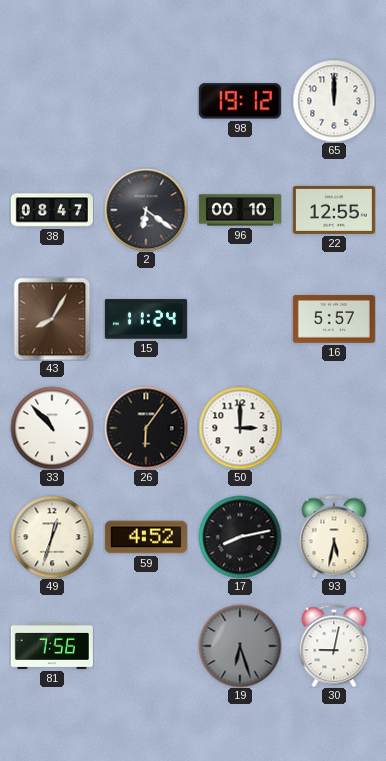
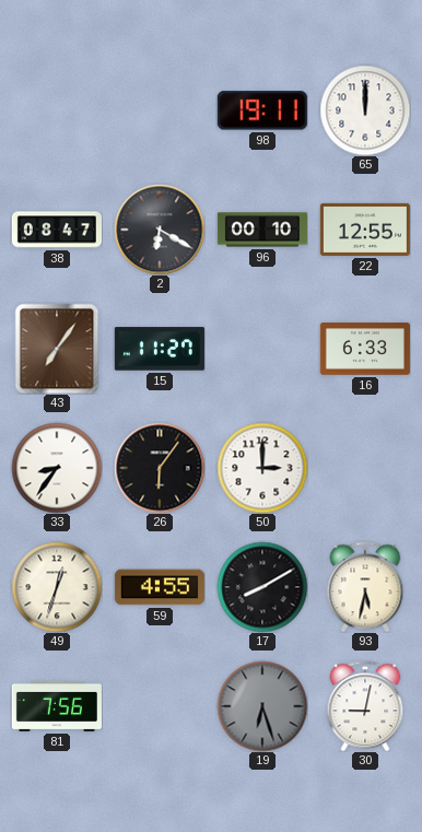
98: 19:12 -> 19:11
2: 6:21 -> 6:20
43: 8:05 -> 7:06
15: 11:24 -> 11:27
16: 5:57 -> 6:33
33: 10:53 -> 8:36
59: 4:52 -> 4:55
17: 8:13 -> 8:10
